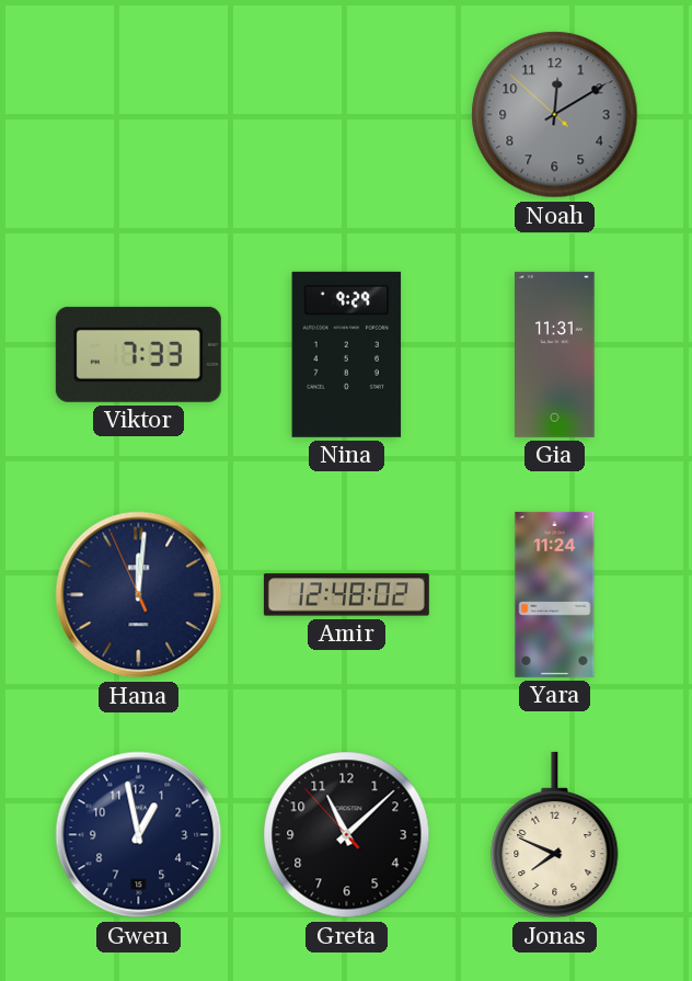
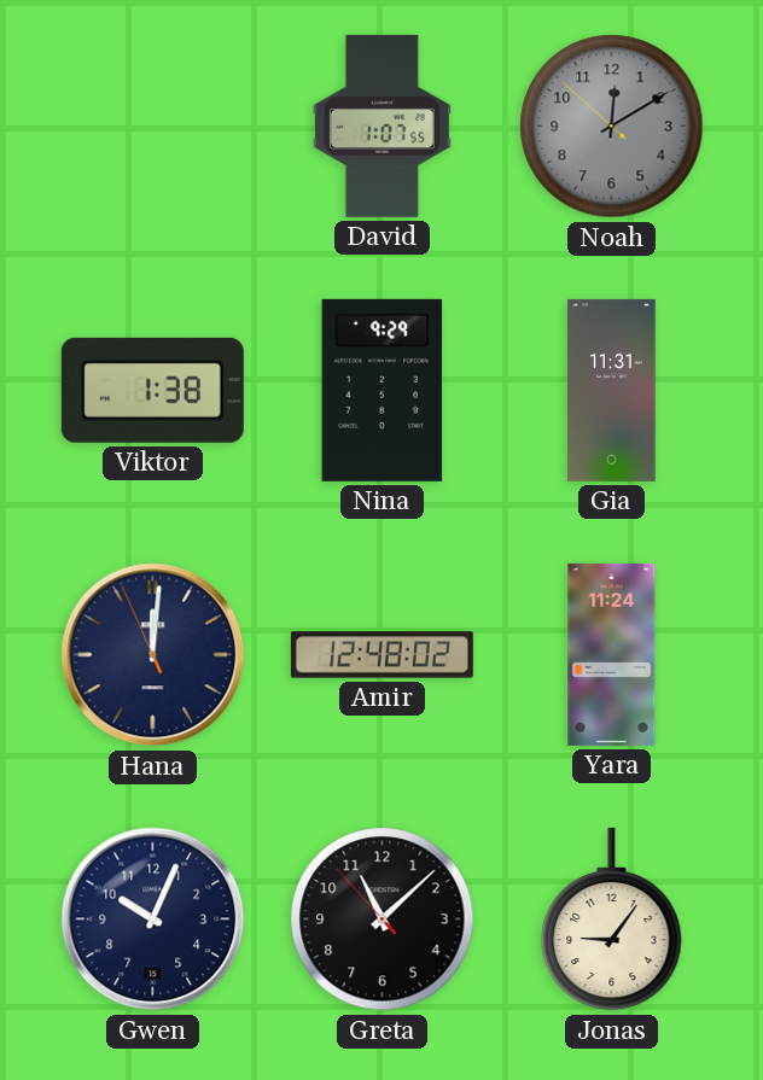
David: none -> 1:07
Viktor: 7:33 -> 1:38
Gwen: 12:58 -> 10:04
Jonas: 7:49 -> 9:06
